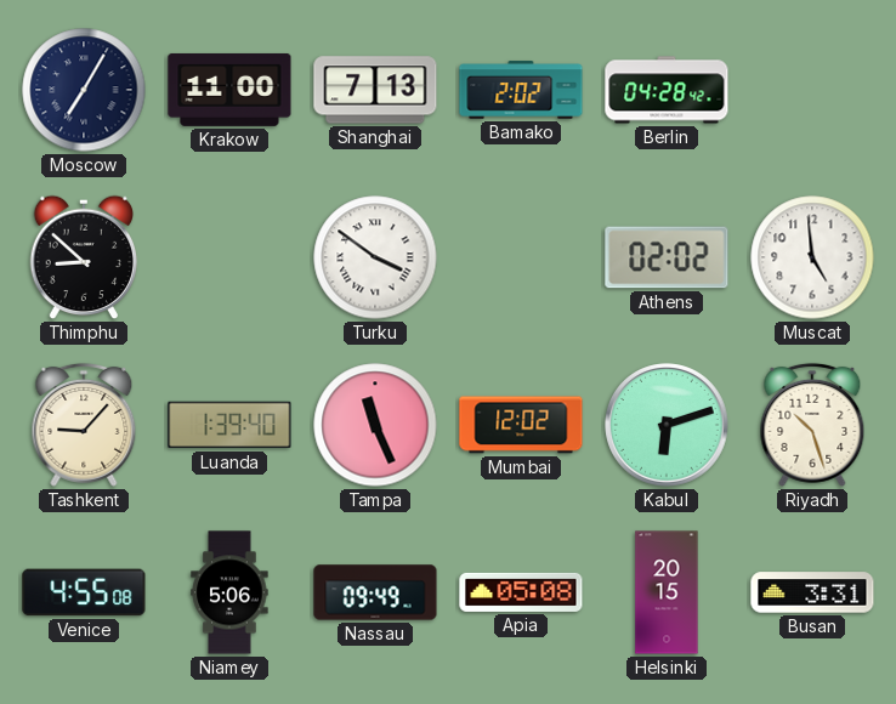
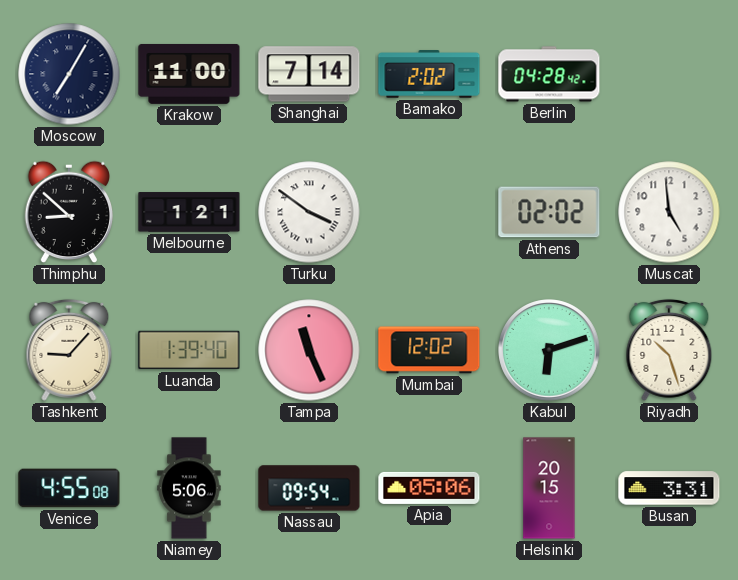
Shanghai: 7:13 -> 7:14
Melbourne: none -> 1:21
Nassau: 09:49 -> 09:54
Apia: 05:08 -> 05:06
